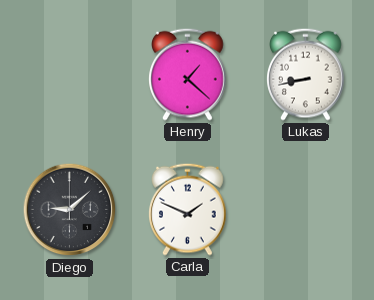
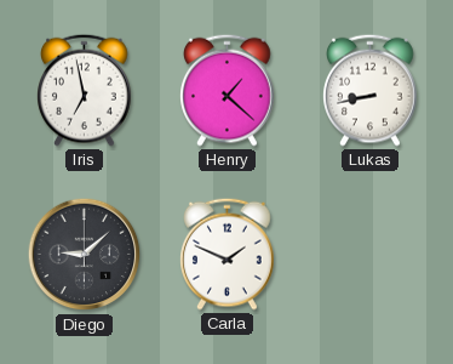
Iris: none -> 6:58
